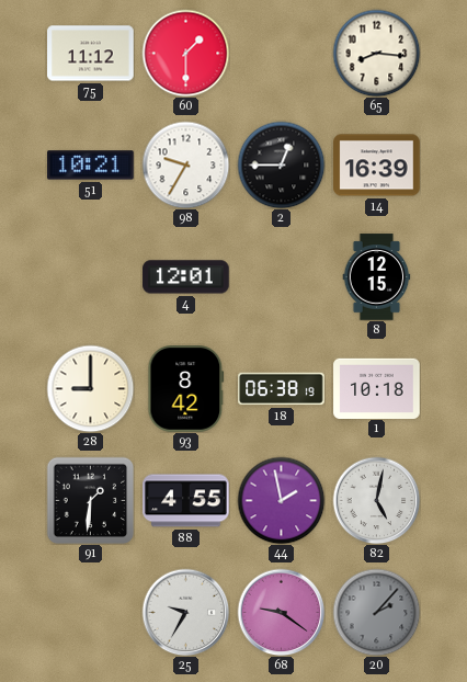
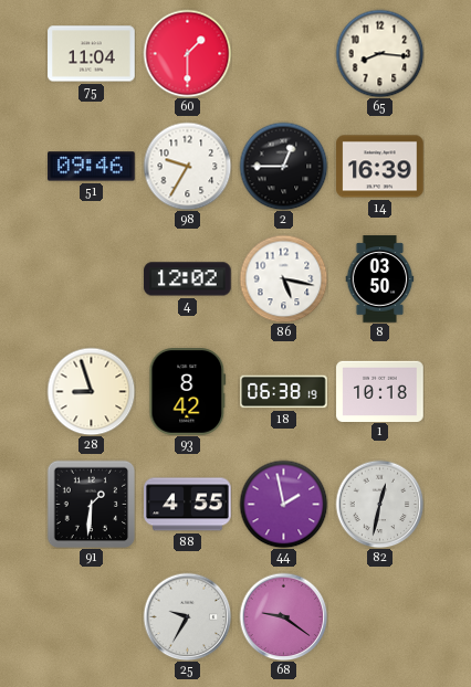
75: 11:12 -> 11:04
51: 10:21 -> 09:46
4: 12:01 -> 12:02
86: none -> 5:17
8: 12:15 -> 03:50
28: 9:00 -> 8:57
82: 5:02 -> 12:32
20: 2:07 -> none
